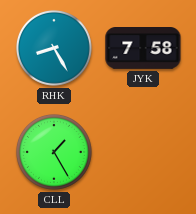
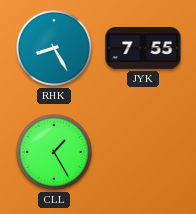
JYK: 7:58 -> 7:55
